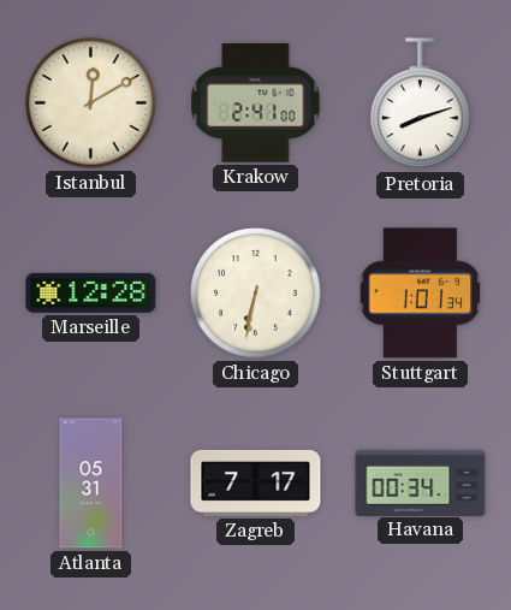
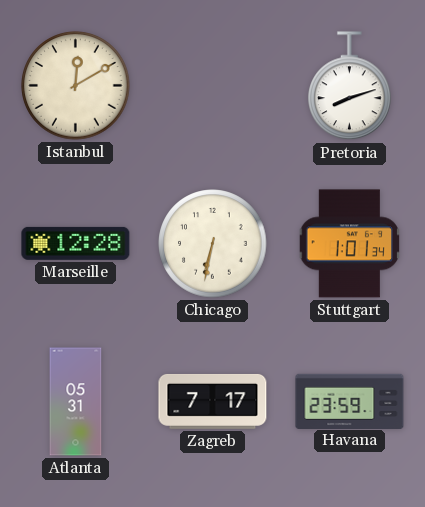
Krakow: 2:41 -> none
Havana: 00:34 -> 23:59
